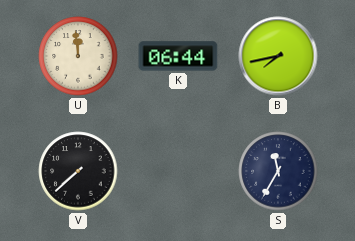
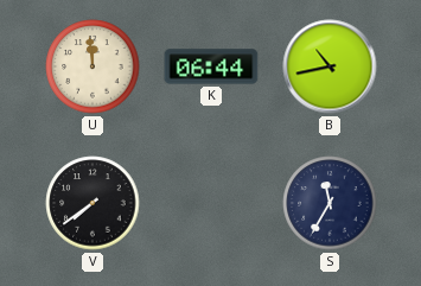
B: 7:43 -> 10:43
V: 7:38 -> 7:39
